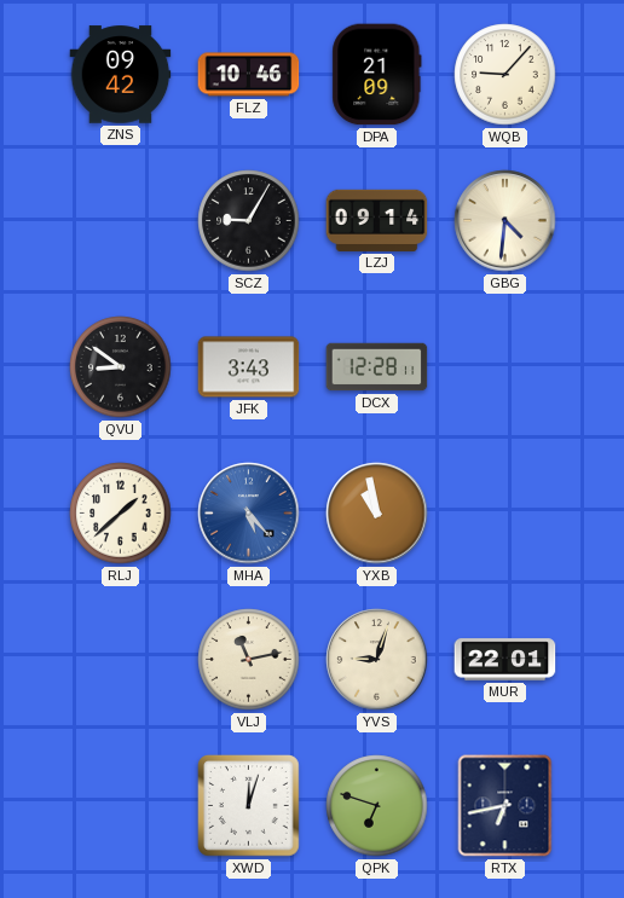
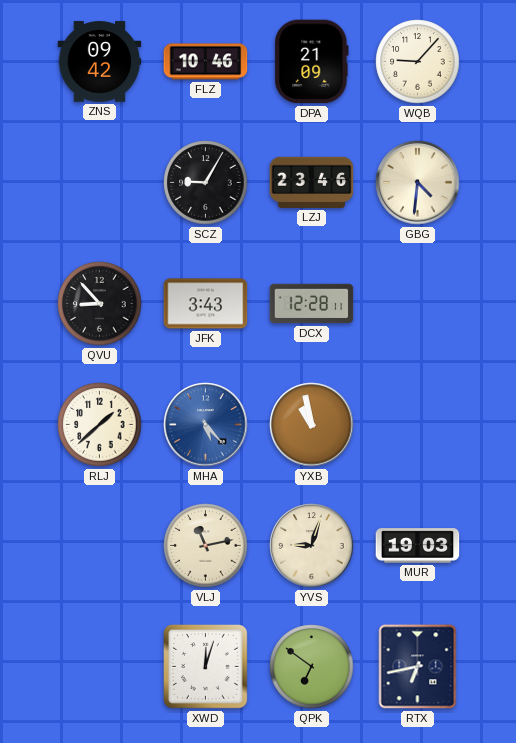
LZJ: 09:14 -> 23:46
QVU: 8:51 -> 8:53
MUR: 22:01 -> 19:03
QPK: 6:48 -> 6:51
